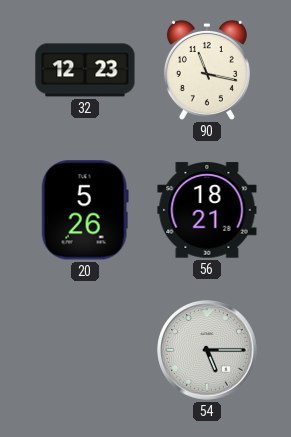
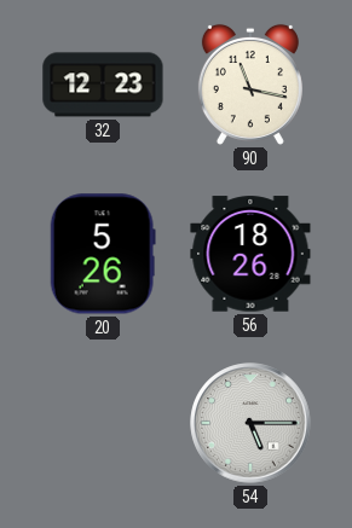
56: 18:21 -> 18:26
